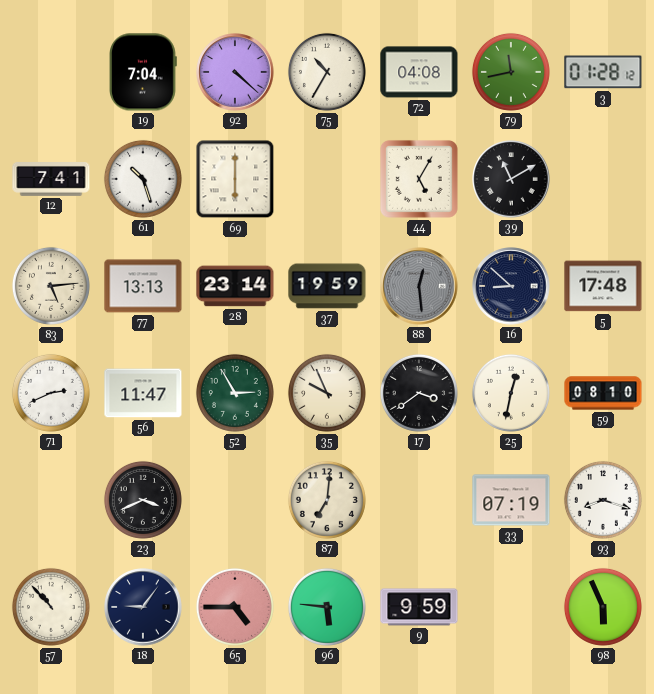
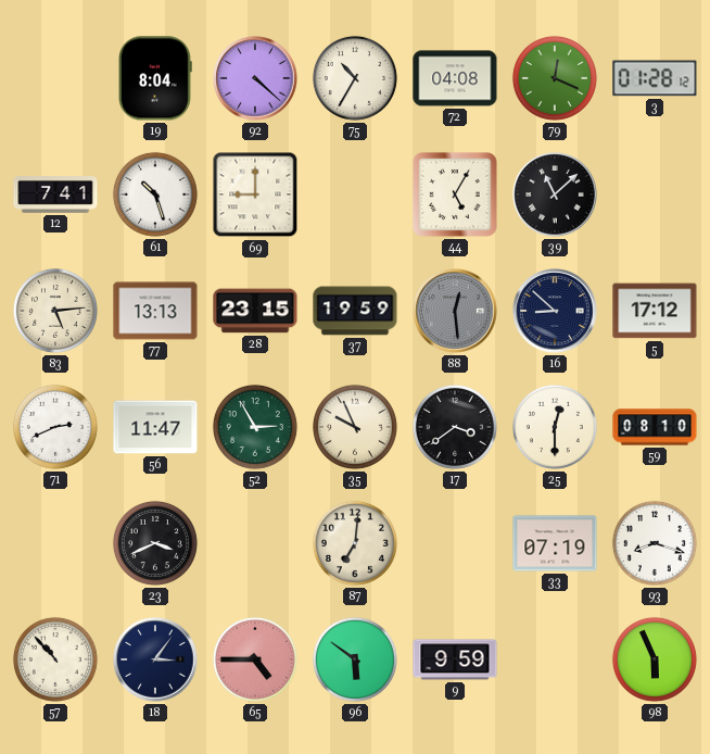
19: 7:04 -> 8:04
79: 11:43 -> 12:19
69: 6:00 -> 9:00
39: 11:10 -> 11:08
28: 23:14 -> 23:15
5: 17:48 -> 17:12
25: 12:32 -> 12:30
18: 9:06 -> 3:06
96: 5:46 -> 5:51
